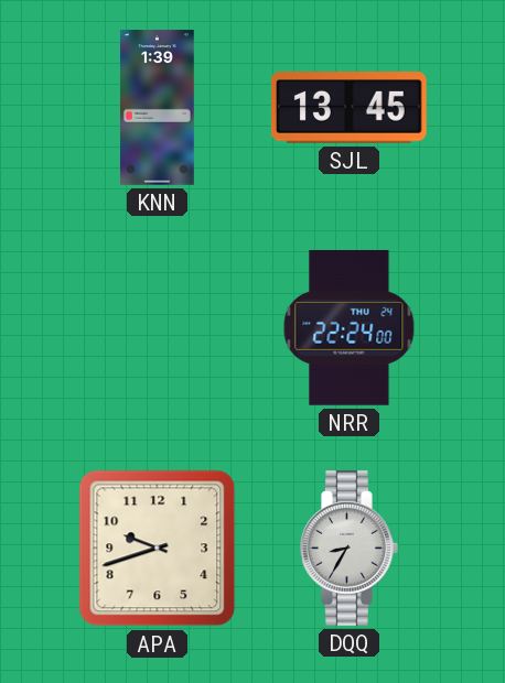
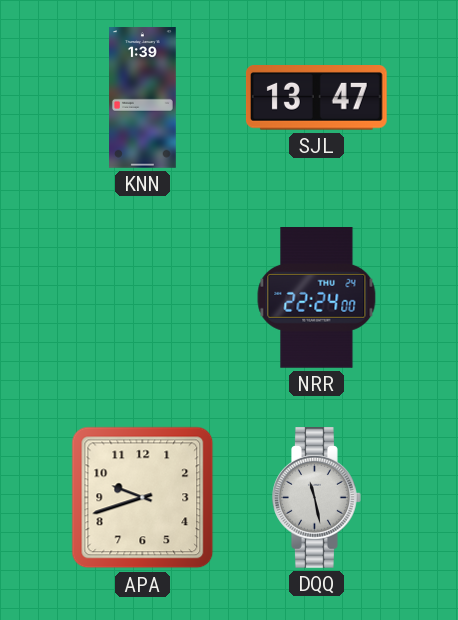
SJL: 13:45 -> 13:47
DQQ: 8:35 -> 11:28
